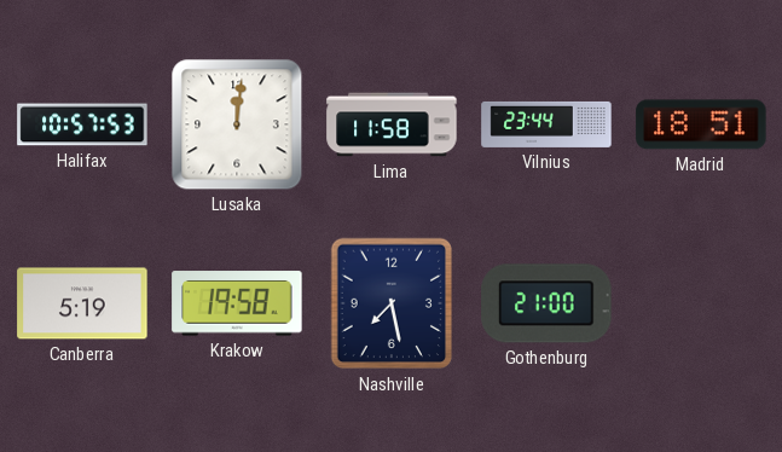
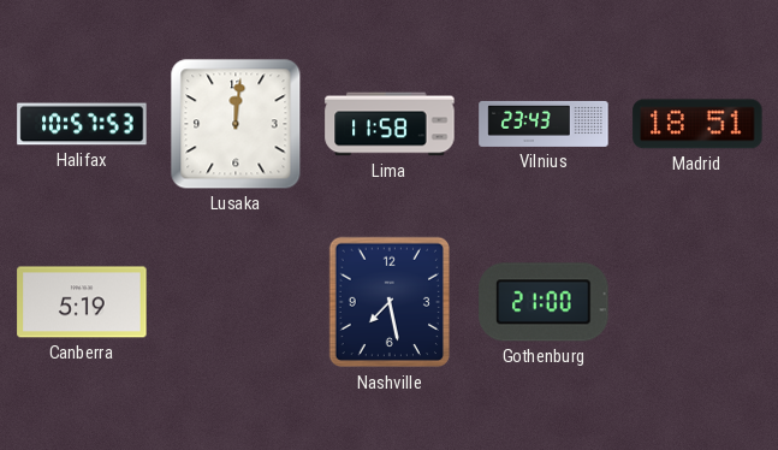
Vilnius: 23:44 -> 23:43
Krakow: 19:58 -> none
